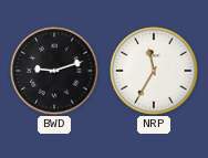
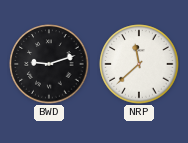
NRP: 11:35 -> 11:38
